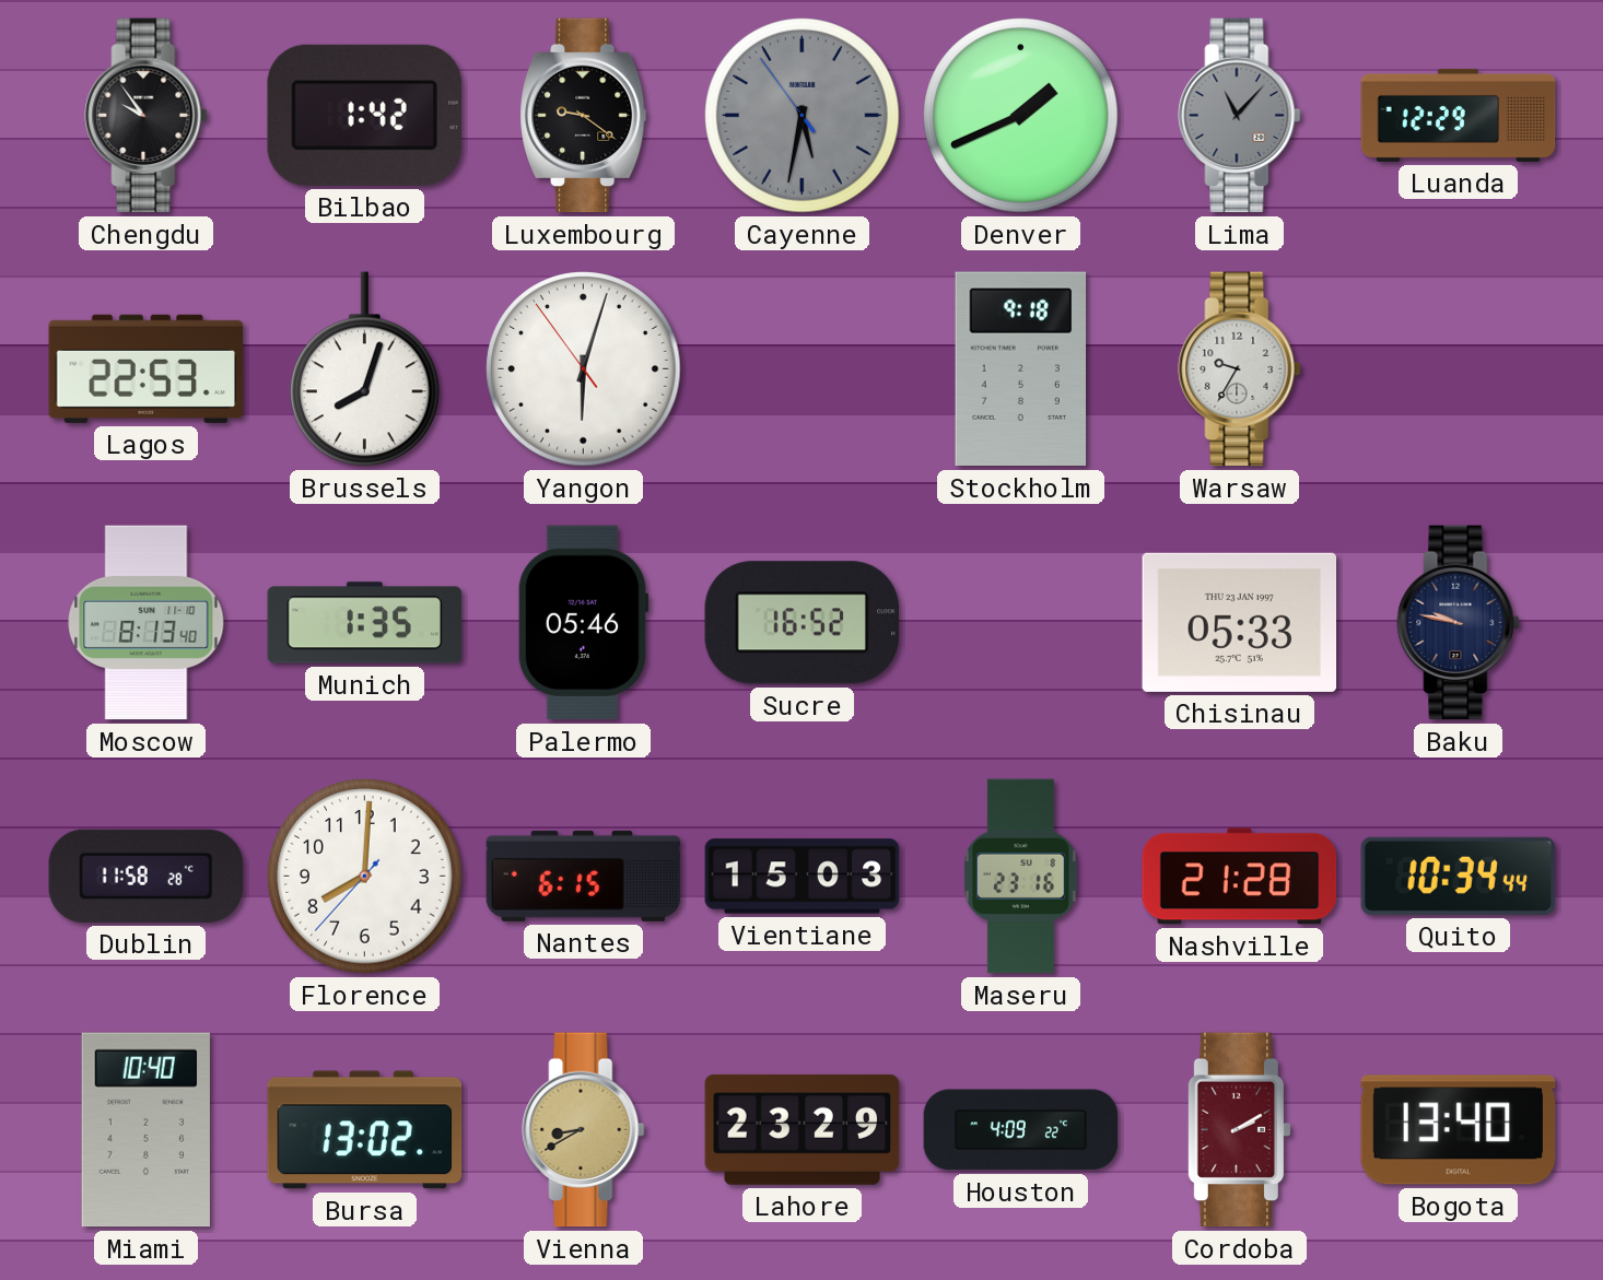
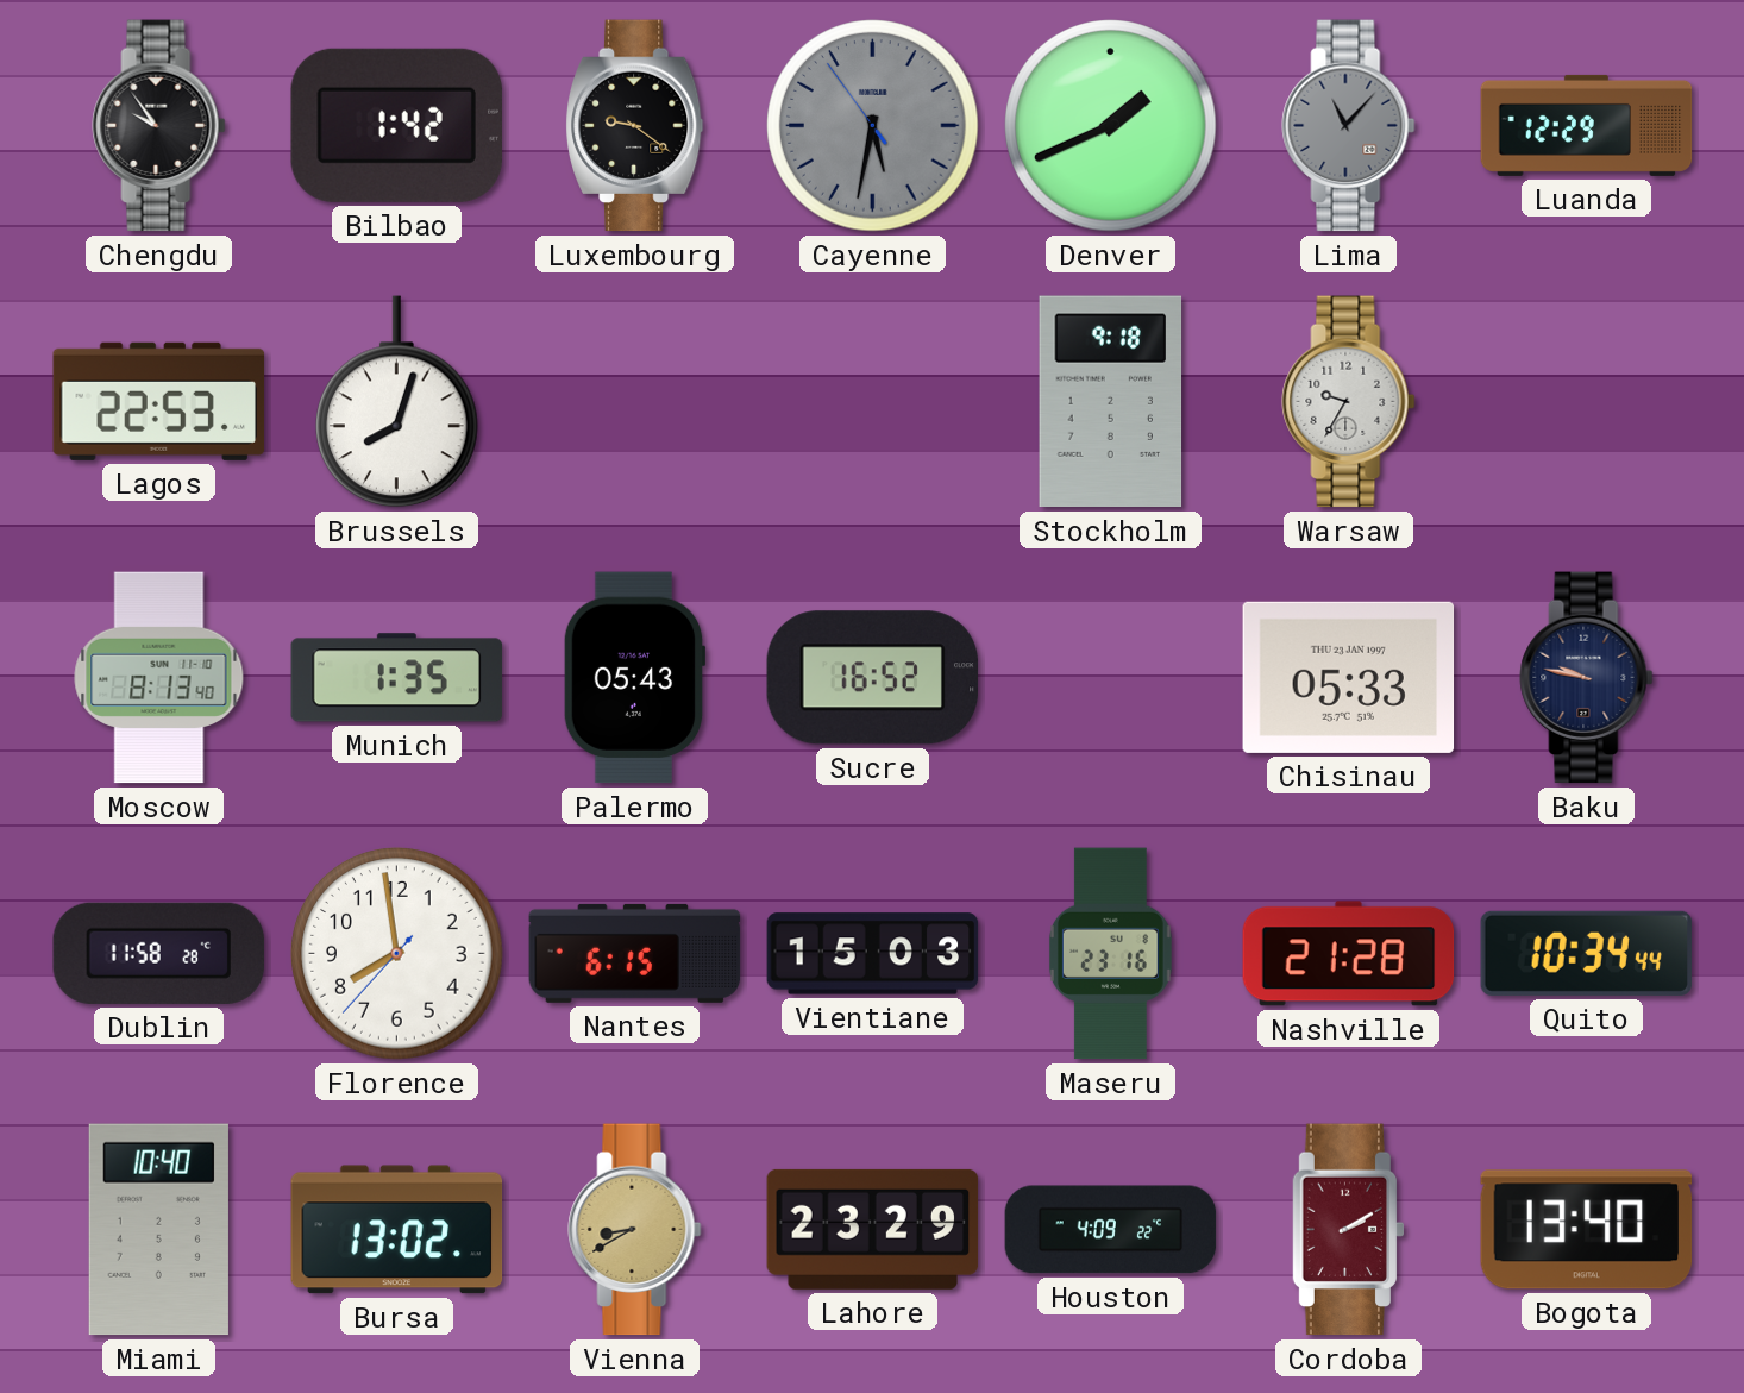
Yangon: 6:02 -> none
Palermo: 05:46 -> 05:43
Florence: 8:00 -> 7:58
